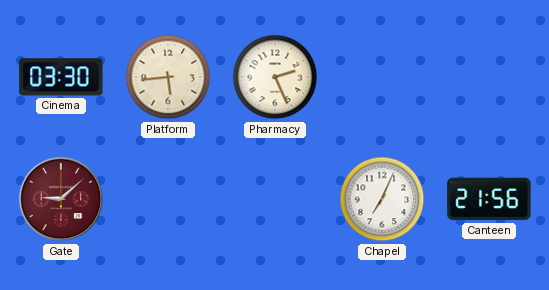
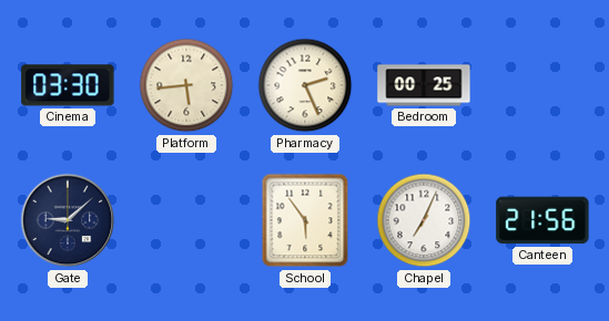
Bedroom: none -> 00:25
Gate dial: burgundy -> navy
School: none -> 5:54
